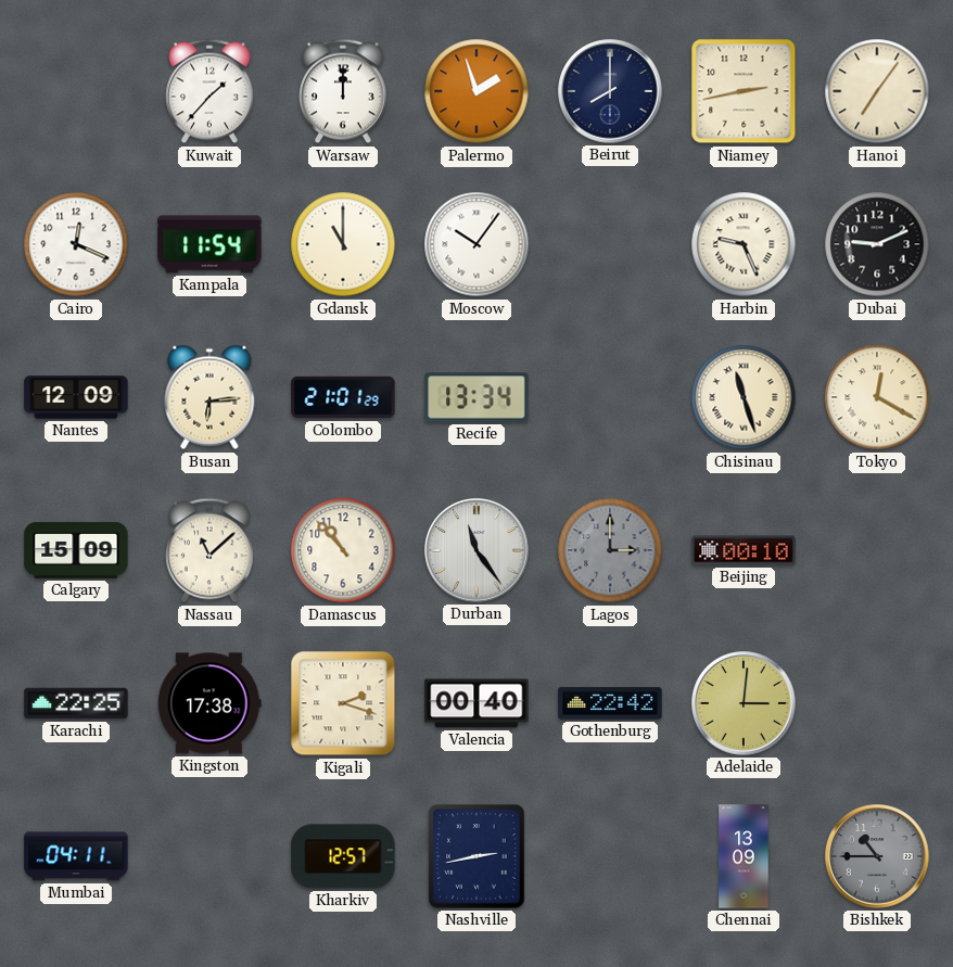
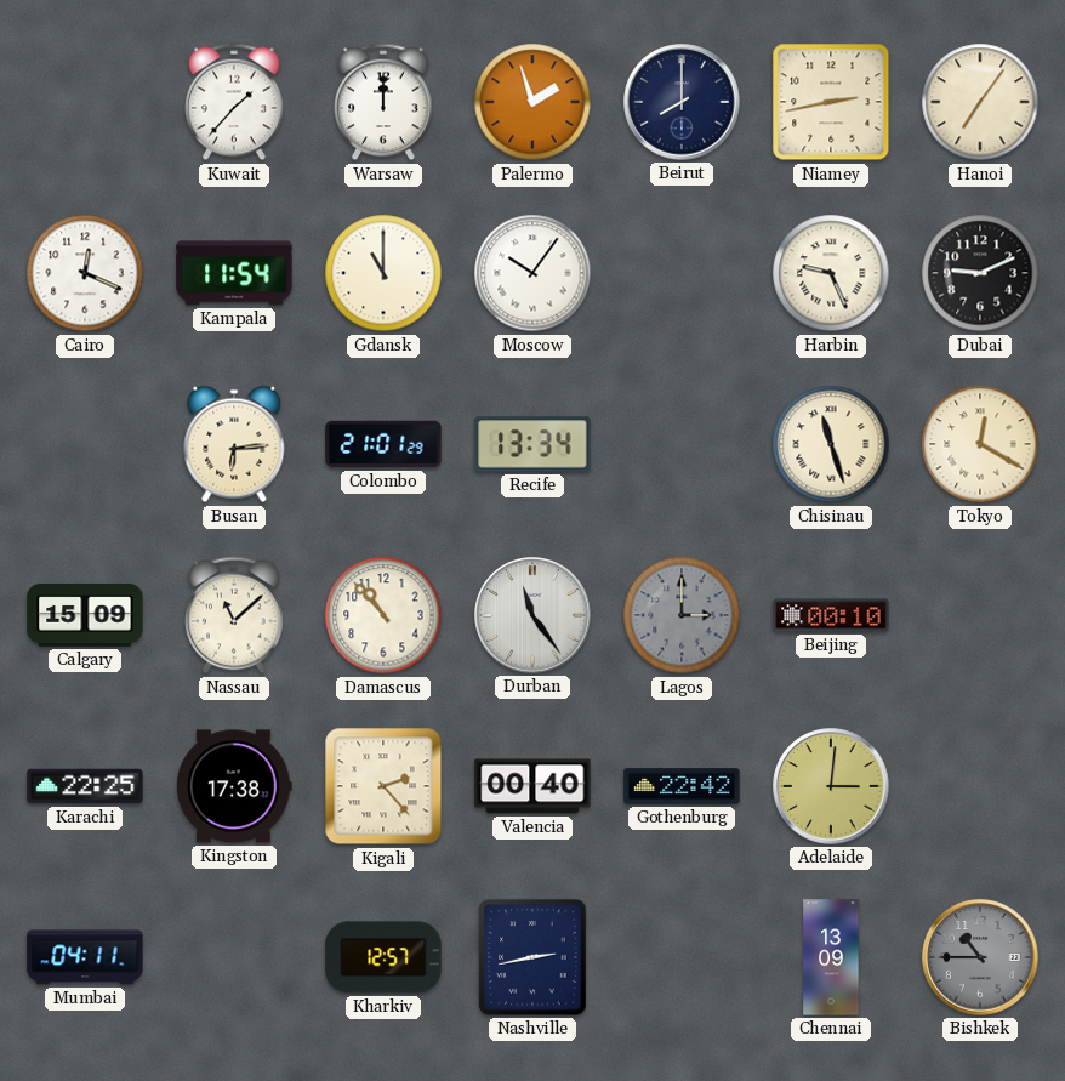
Nantes: 12:09 -> none
Kigali: 2:18 -> 2:23
